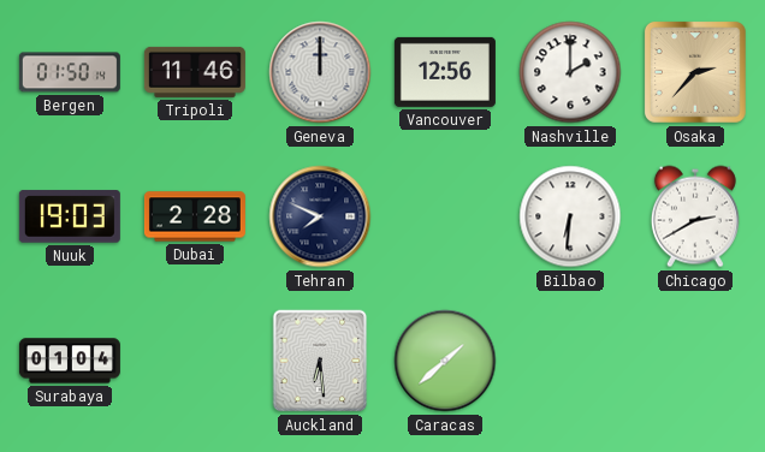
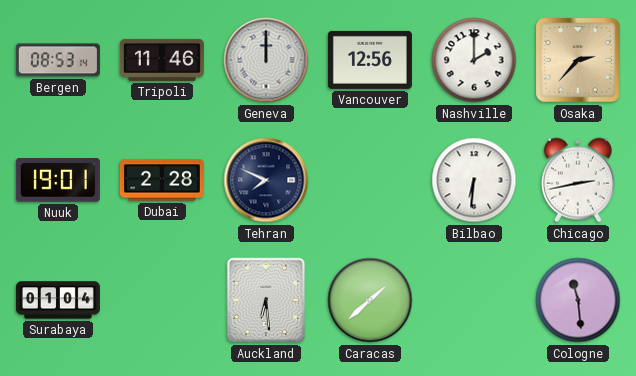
Bergen: 01:50 -> 08:53
Nuuk: 19:03 -> 19:01
Chicago: 2:40 -> 2:43
Cologne: none -> 11:29
